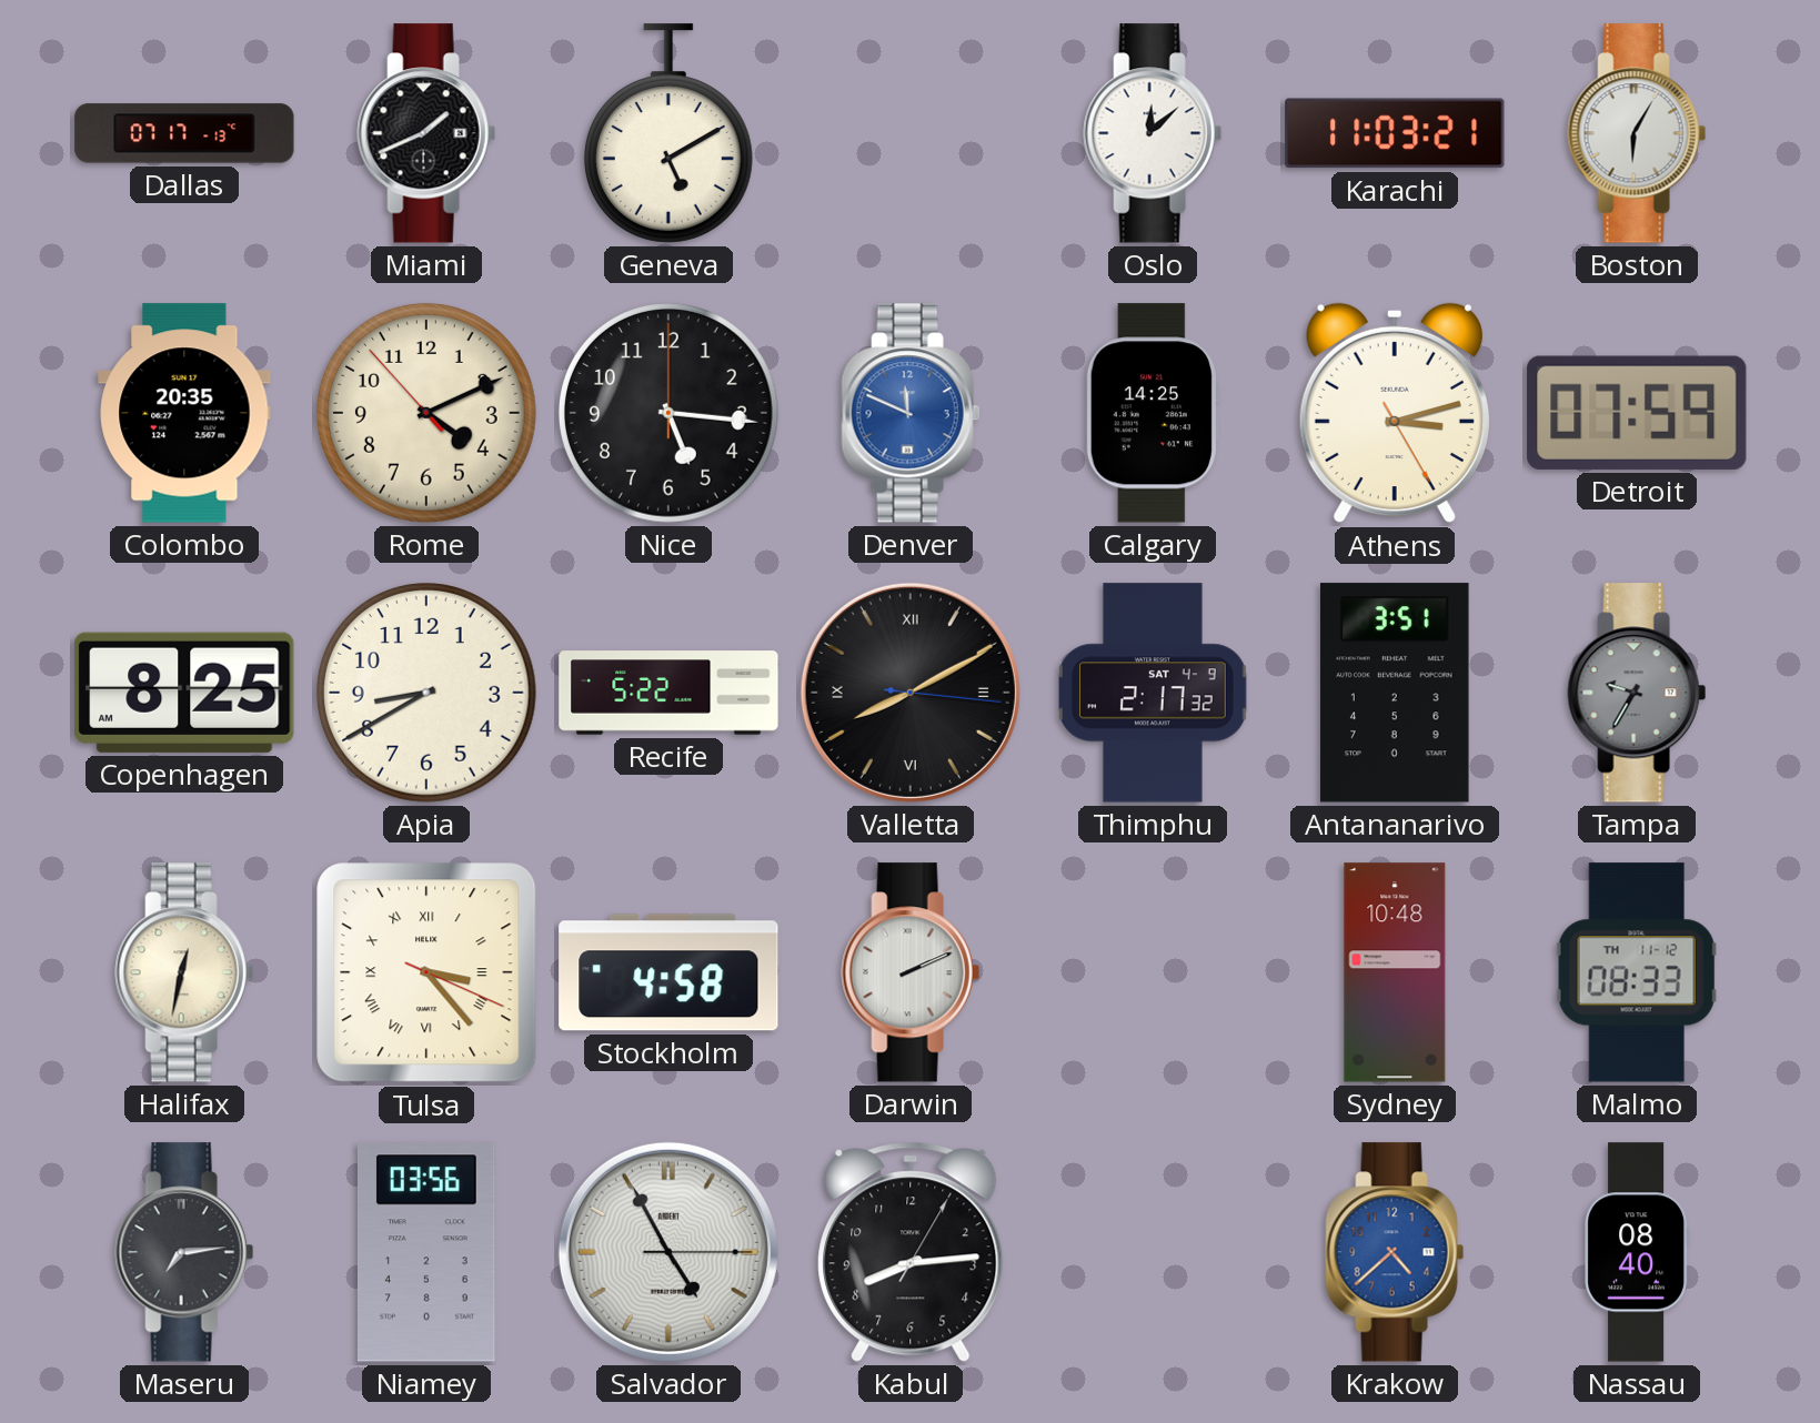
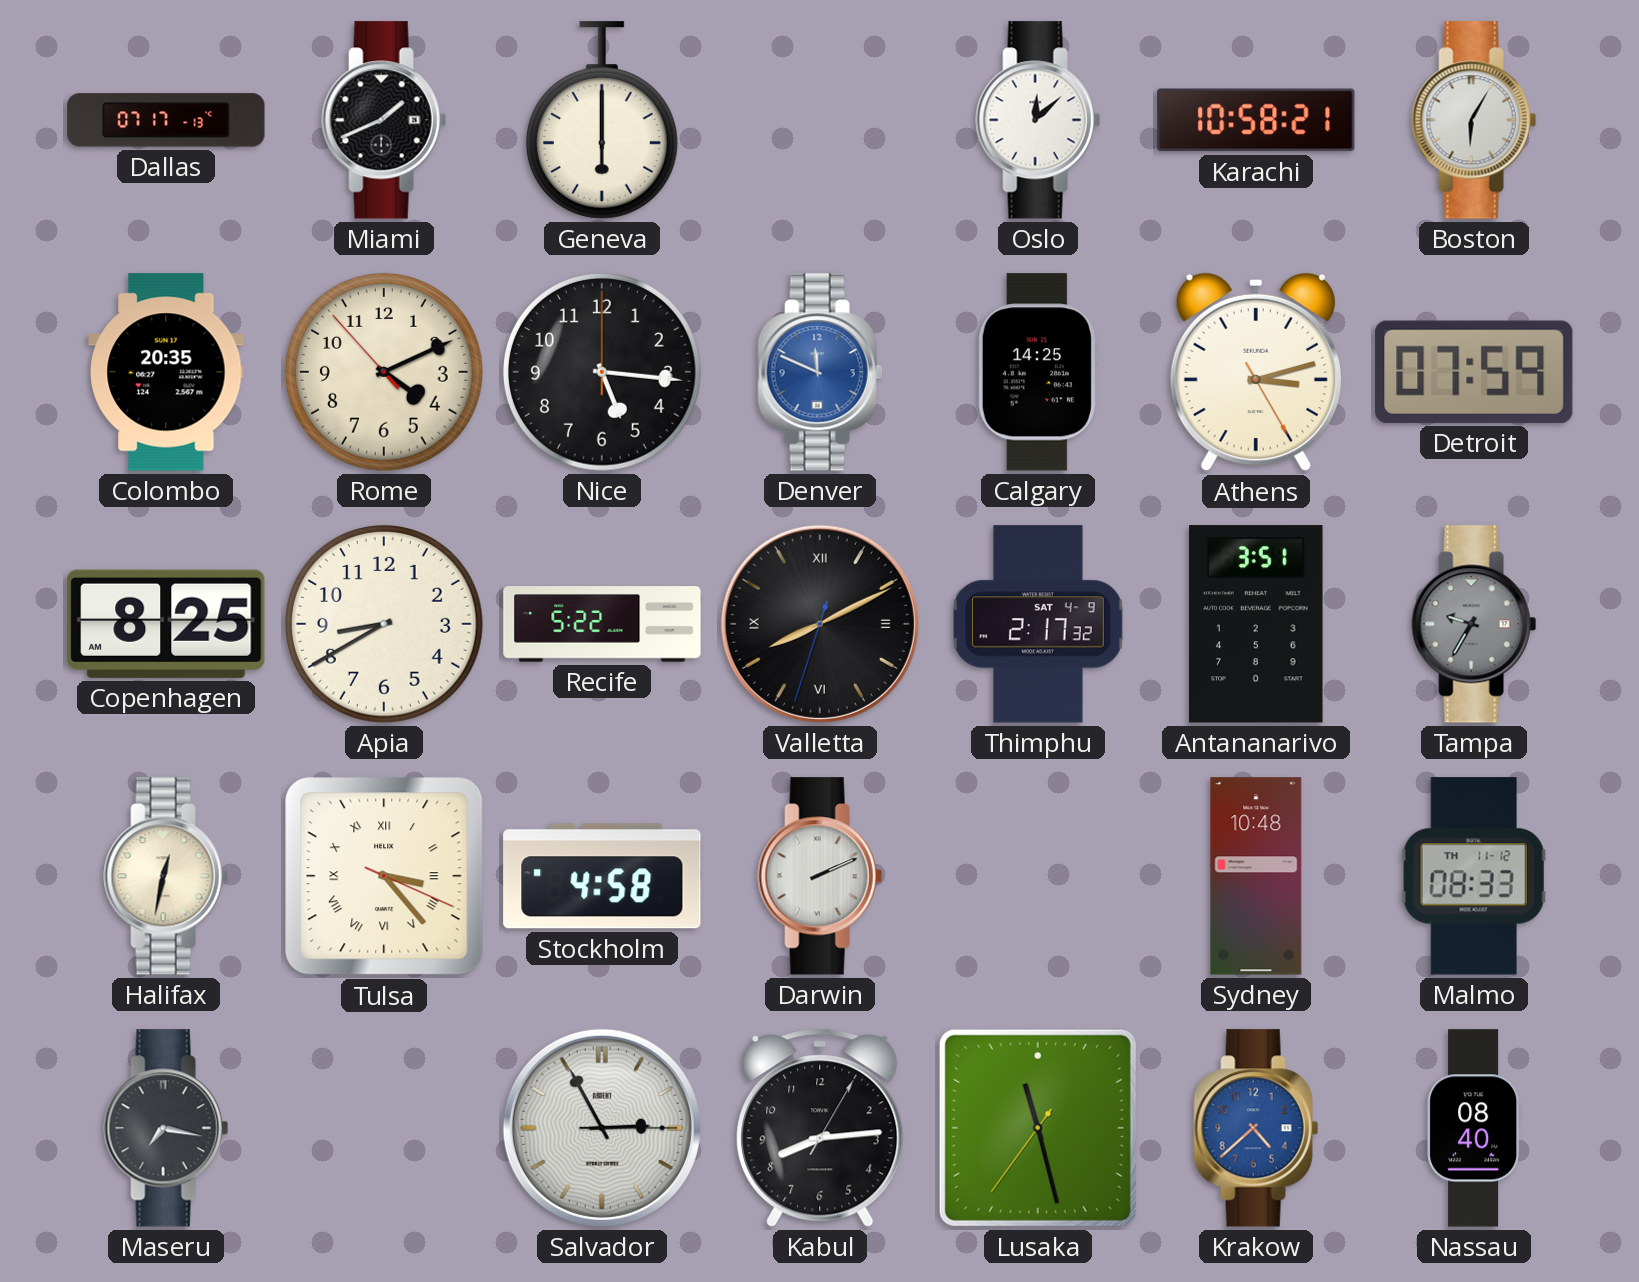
Geneva: 5:10 -> 6:00
Karachi: 11:03 -> 10:58
Valletta: 8:10:16 -> 8:10:33
Maseru: 7:14 -> 7:17
Niamey: 03:56 -> none
Salvador: 4:55 -> 2:55
Lusaka: none -> 11:27
